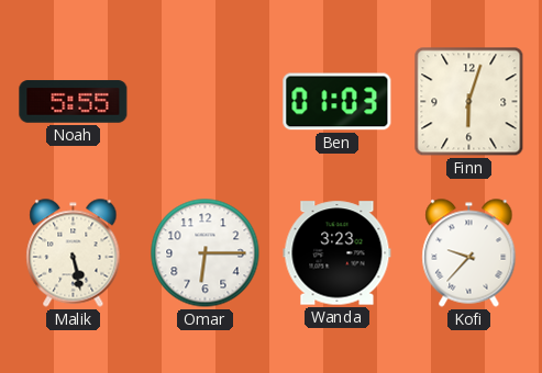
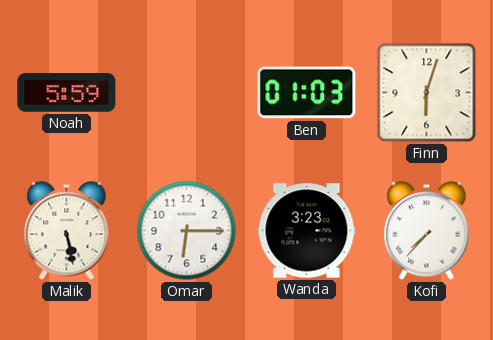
Noah: 5:55 -> 5:59
Kofi: 9:37 -> 7:37
